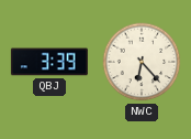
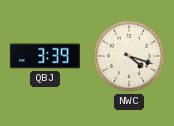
NWC: 6:23 -> 4:18
